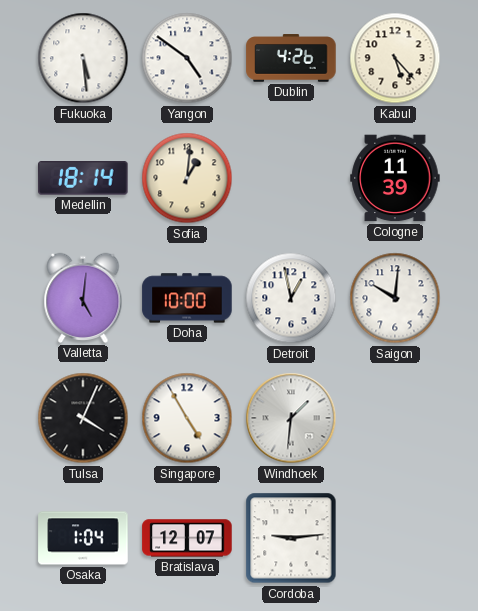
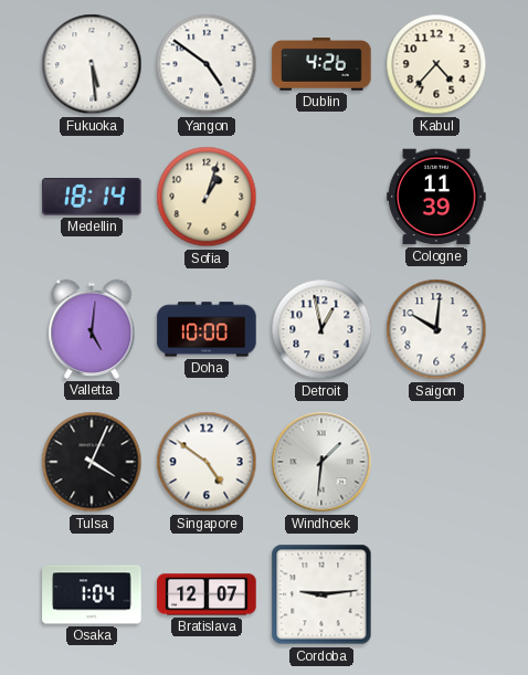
Kabul: 5:23 -> 4:37
Sofia: 1:01 -> 1:03
Singapore: 4:55 -> 4:51
